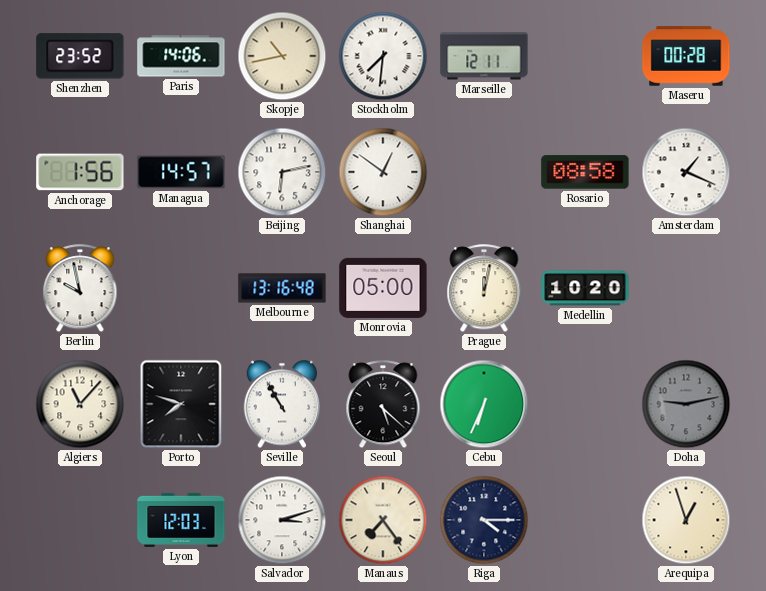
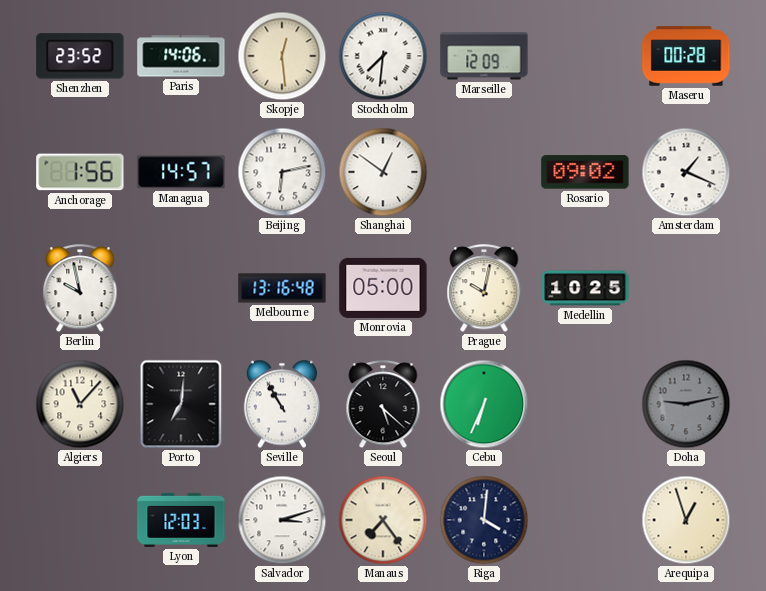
Skopje: 10:43 -> 12:29
Marseille: 12:11 -> 12:09
Rosario: 08:58 -> 09:02
Prague: 12:02 -> 10:02
Medellin: 10:20 -> 10:25
Porto: 7:48 -> 7:01
Riga: 4:15 -> 4:01
